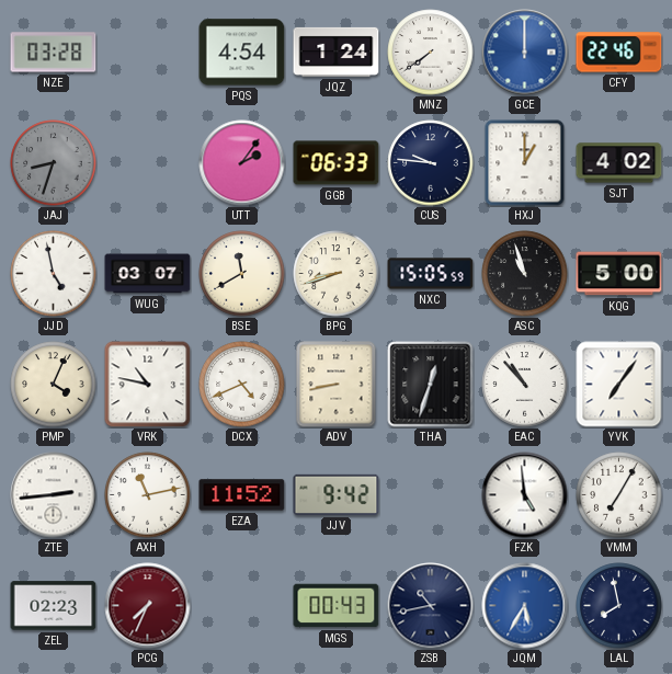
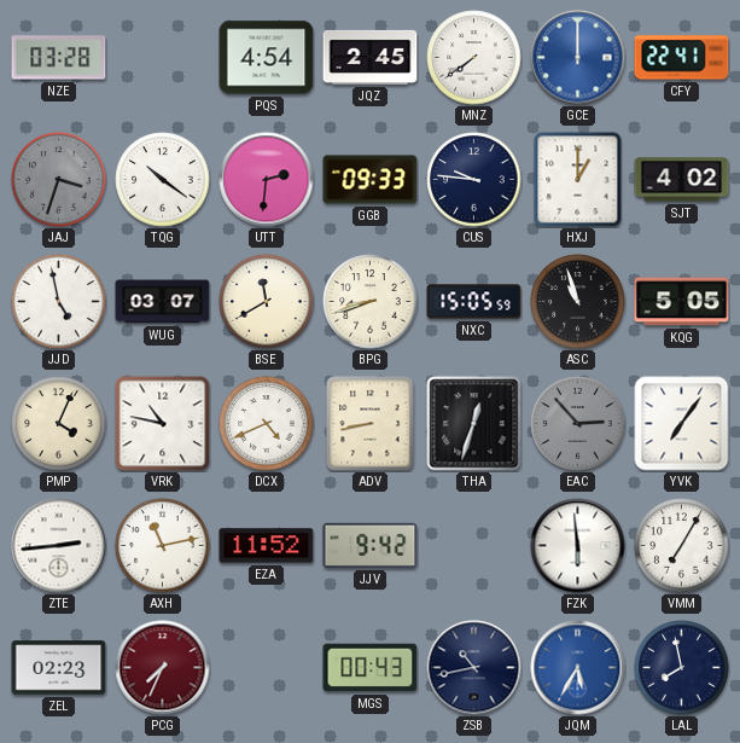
JQZ: 1:24 -> 2:45
CFY: 22:46 -> 22:41
JAJ: 8:33 -> 3:33
TQG: none -> 10:21
UTT: 2:06 -> 2:31
GGB: 06:33 -> 09:33
KQG: 5:00 -> 5:05
EAC: 10:53 -> 2:53
EAC dial: white -> grey
FZK: 4:59 -> 5:59
